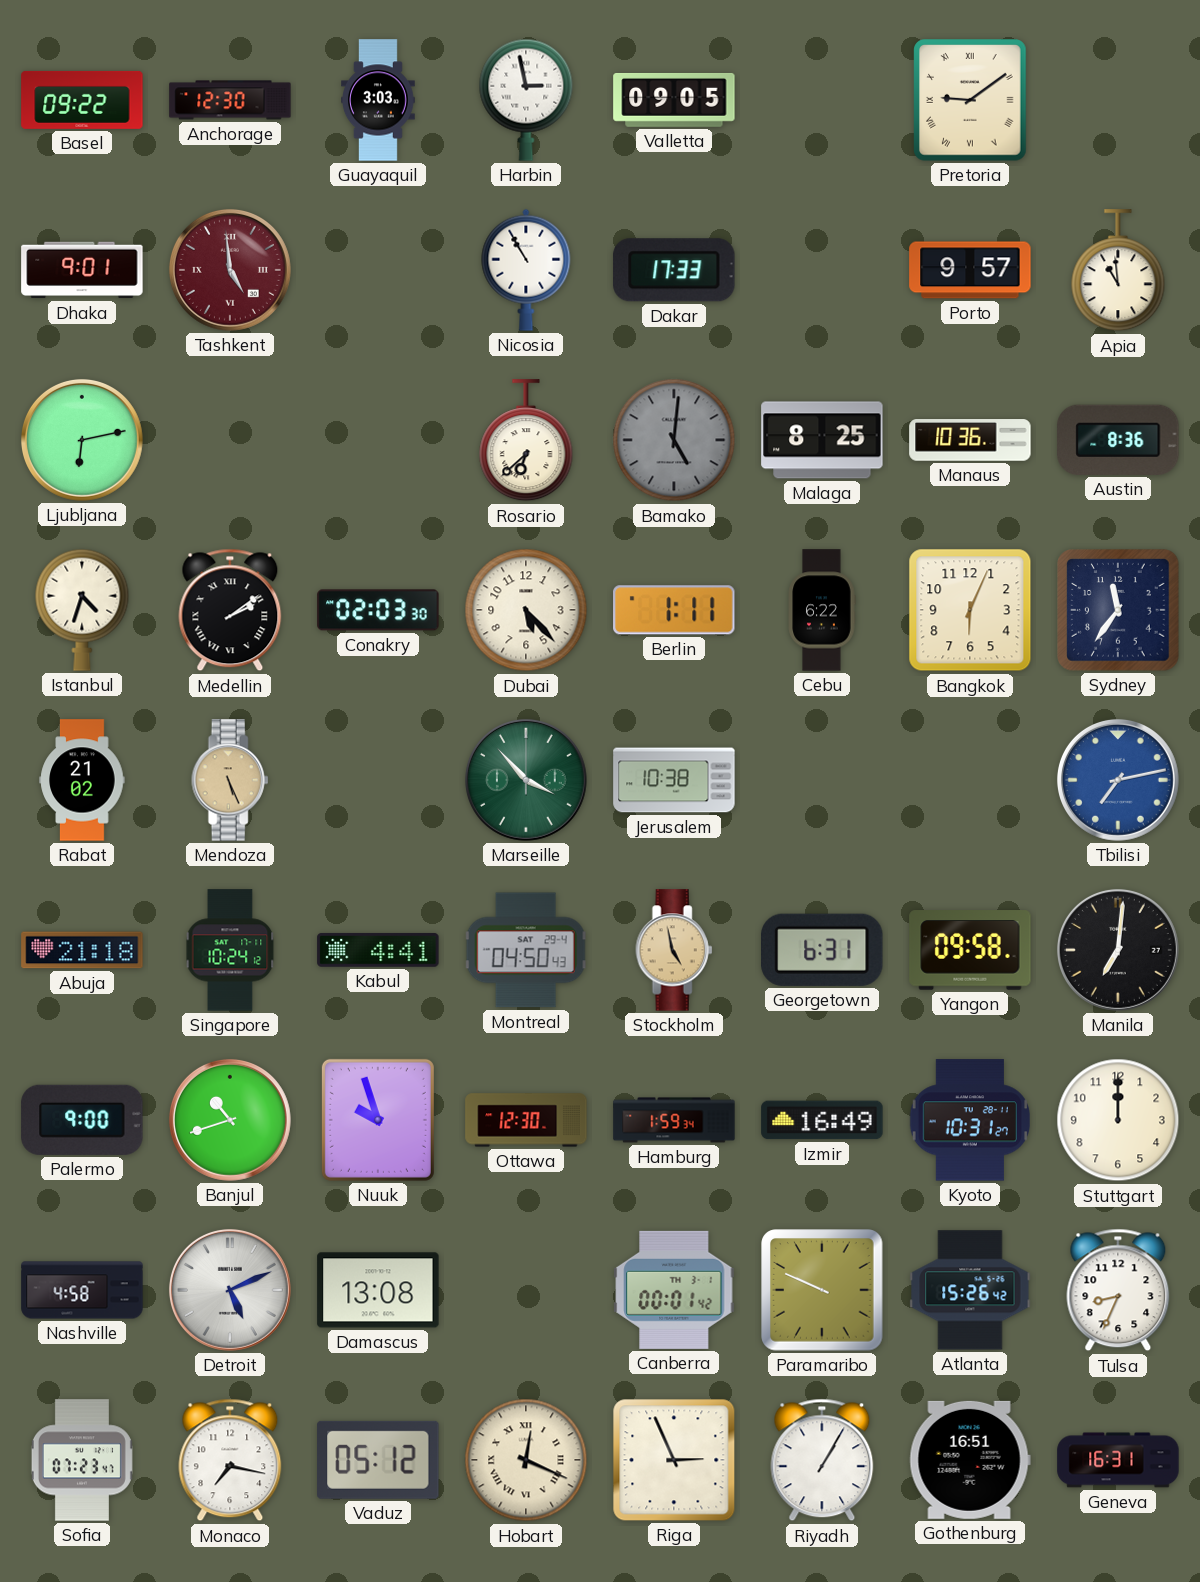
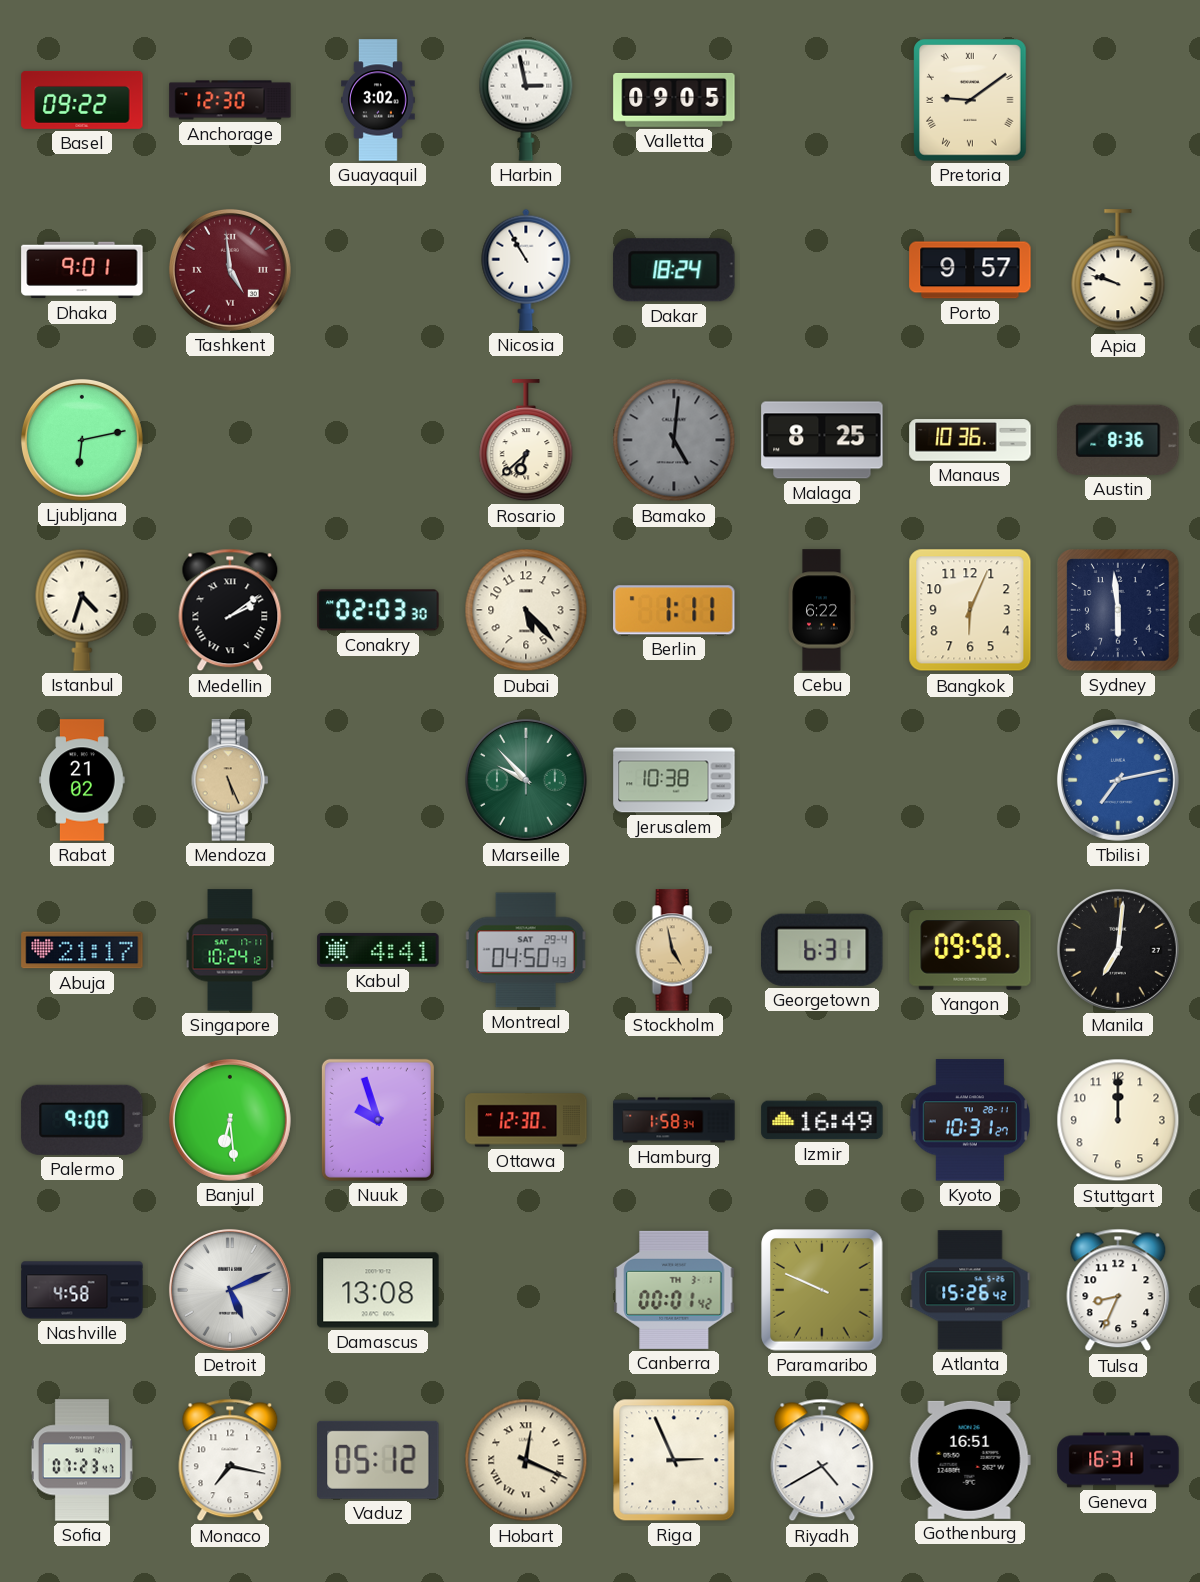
Guayaquil: 3:03 -> 3:02
Dakar: 17:33 -> 18:24
Apia: 10:59 -> 9:48
Sydney: 11:36 -> 5:59
Marseille: 3:53 -> 9:53
Abuja: 21:18 -> 21:17
Banjul: 10:42 -> 6:29
Hamburg: 1:59 -> 1:58
Riyadh: 1:05 -> 4:40
